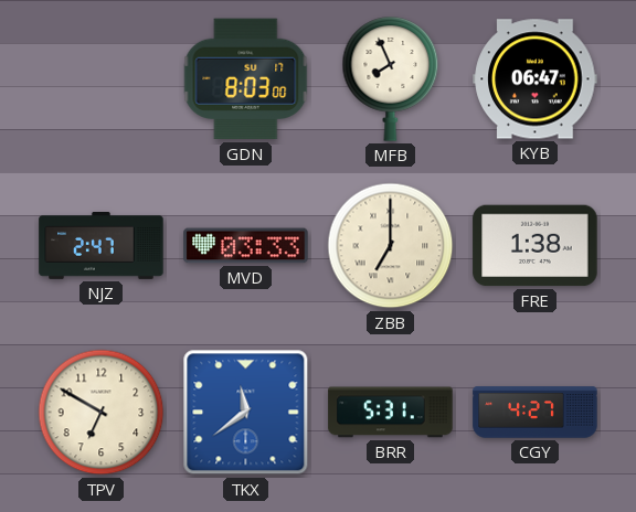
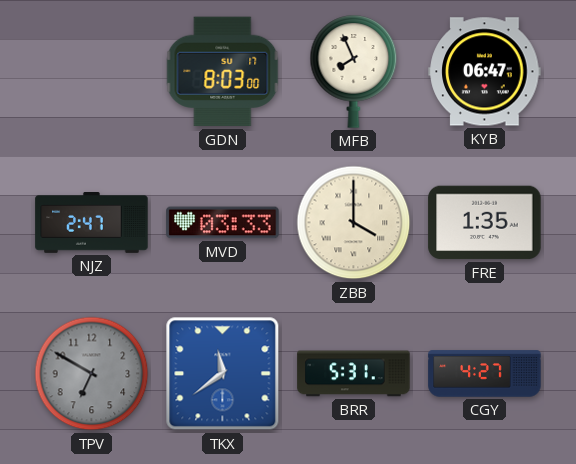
ZBB: 7:00 -> 4:00
FRE: 1:38 -> 1:35
TPV dial: cream -> grey
